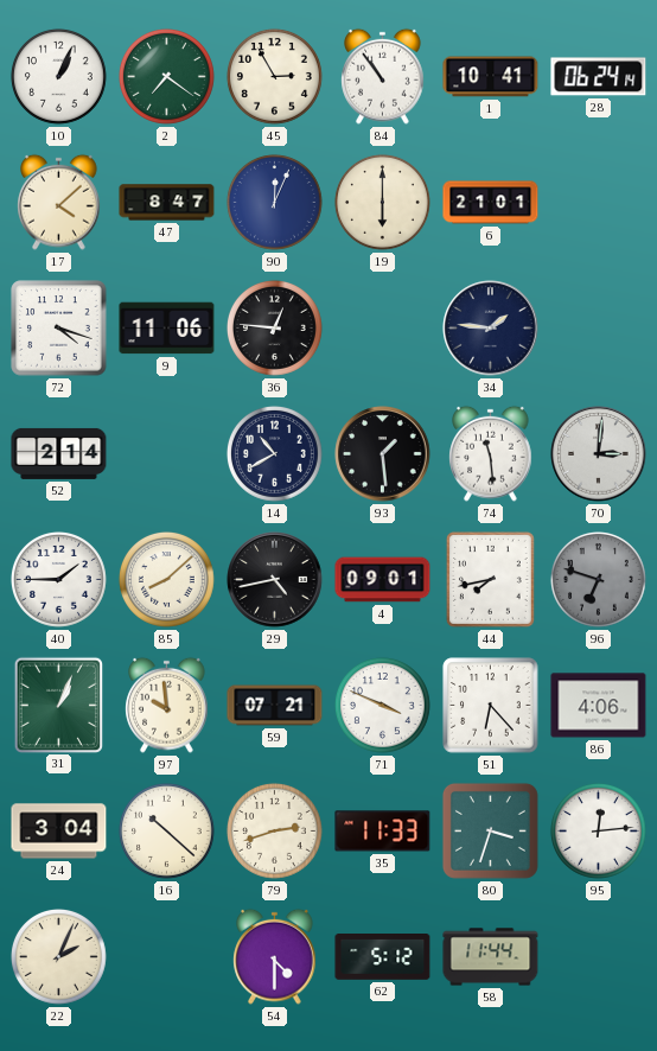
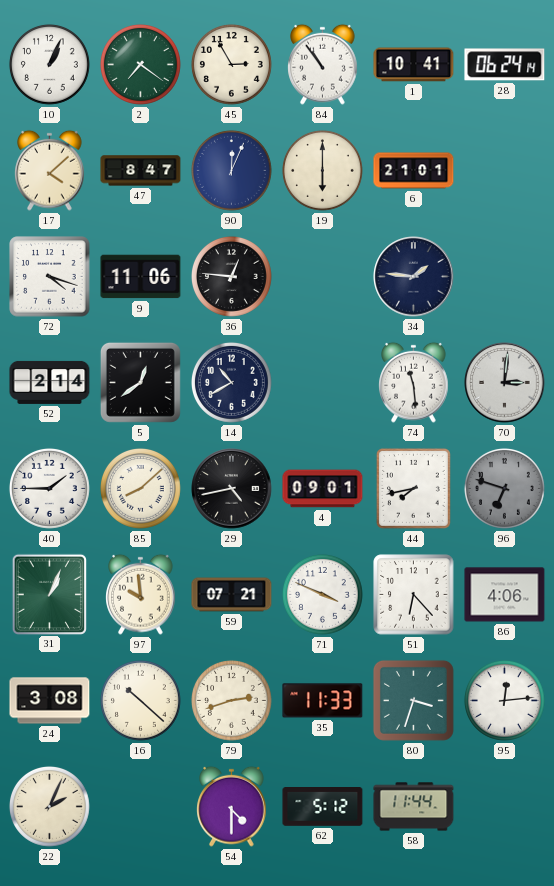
5: none -> 12:39
93: 1:29 -> none
24: 3:04 -> 3:08
